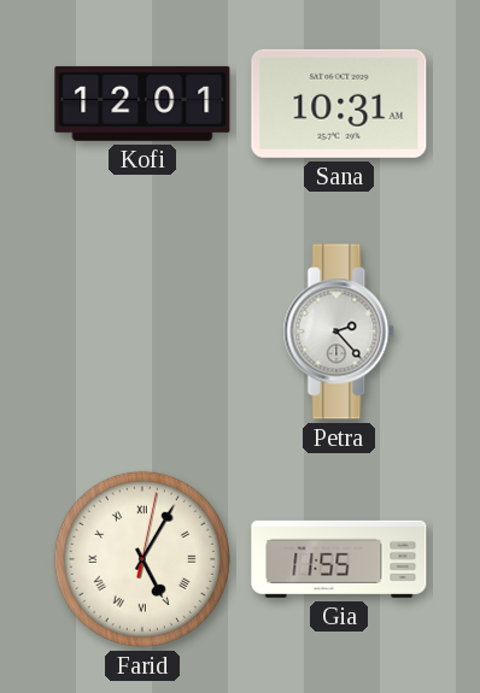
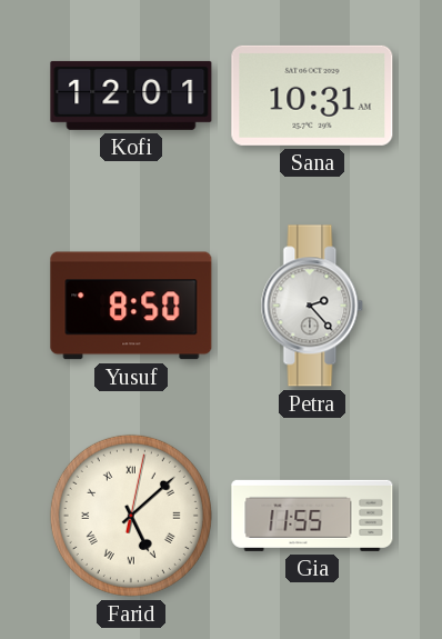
Yusuf: none -> 8:50
Farid: 5:05 -> 5:08
